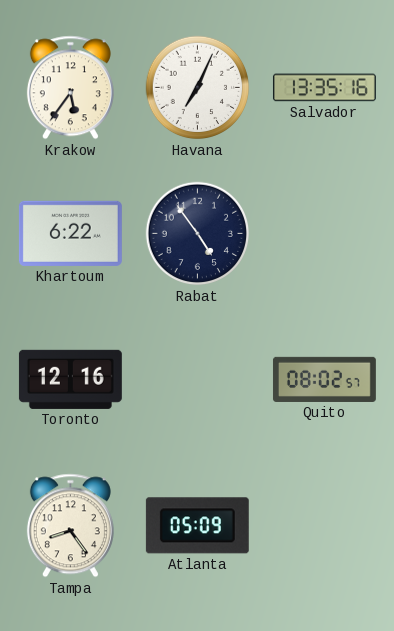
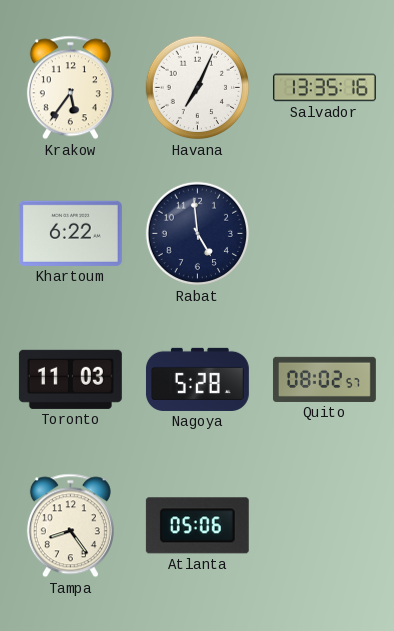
Rabat: 4:54 -> 4:59
Toronto: 12:16 -> 11:03
Nagoya: none -> 5:28
Atlanta: 05:09 -> 05:06
